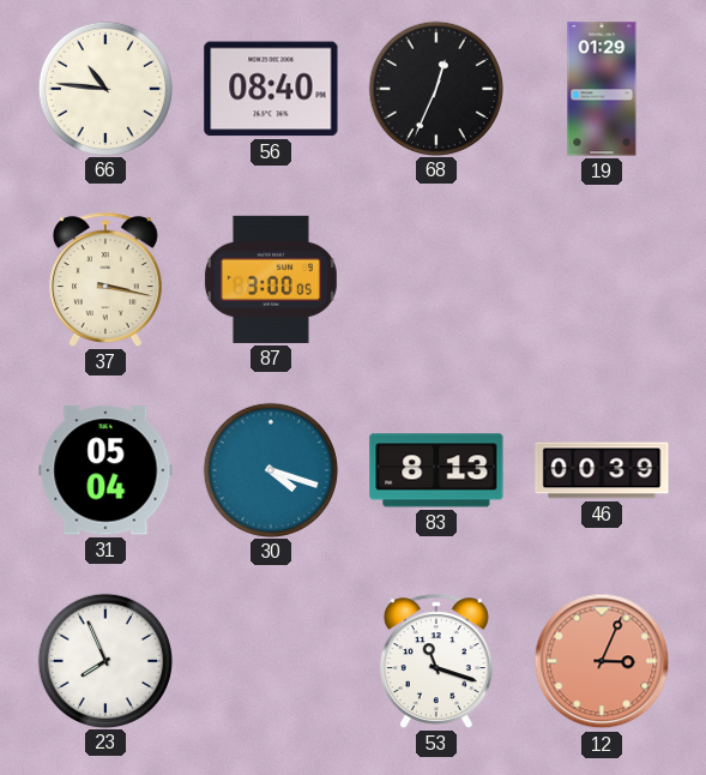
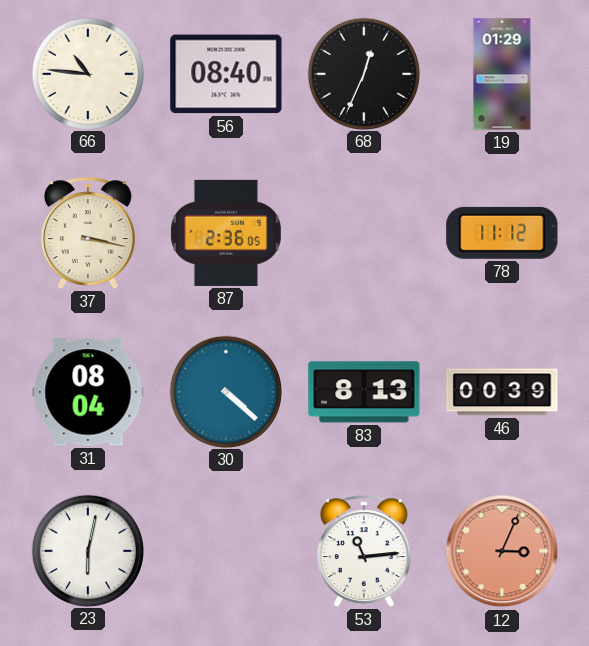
87: 3:00 -> 2:36
78: none -> 11:12
31: 05:04 -> 08:04
30: 4:18 -> 4:22
23: 7:56 -> 6:02
53: 11:18 -> 11:14
